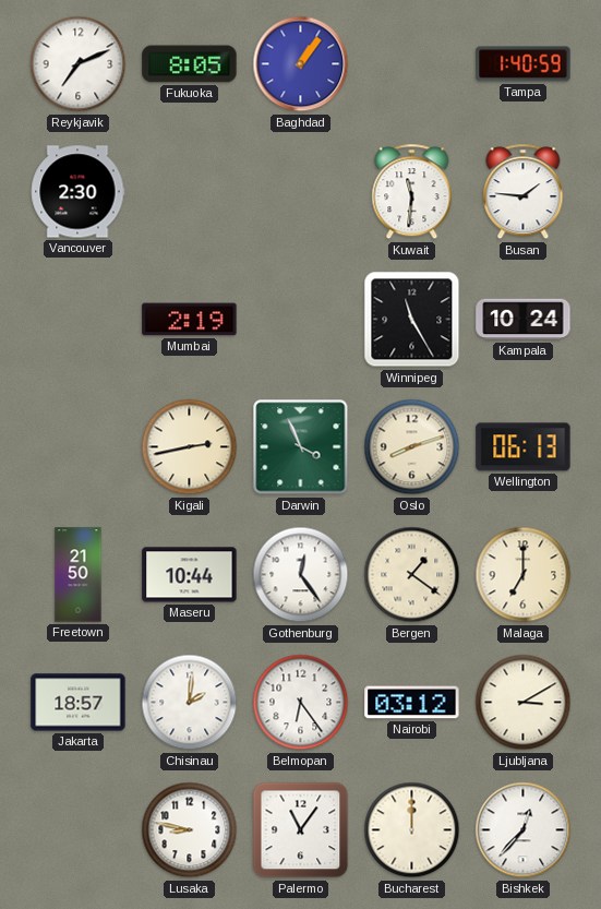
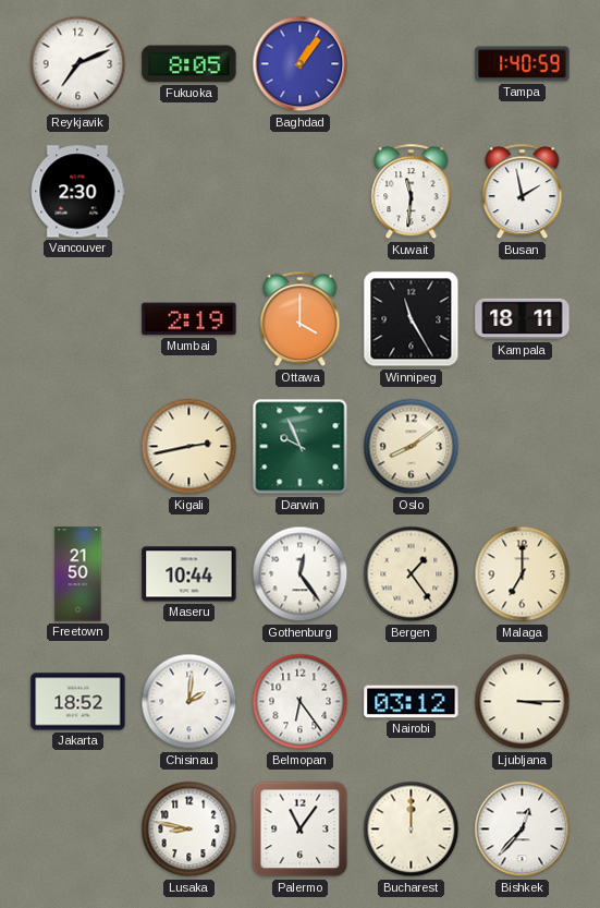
Busan: 1:46 -> 1:58
Ottawa: none -> 4:00
Kampala: 10:24 -> 18:11
Darwin: 3:56 -> 9:56
Oslo: 8:12 -> 8:09
Wellington: 06:13 -> none
Bergen: 1:21 -> 1:24
Jakarta: 18:57 -> 18:52
Ljubljana: 3:10 -> 3:15
